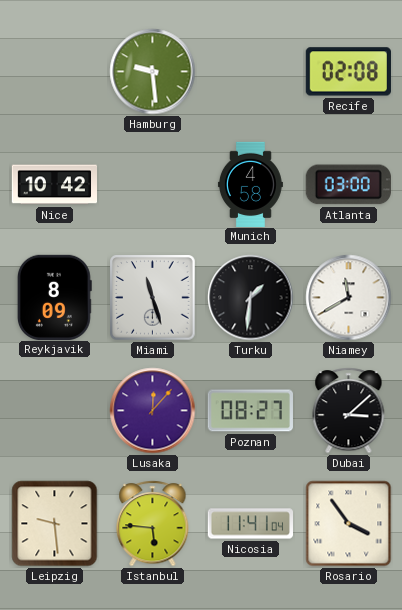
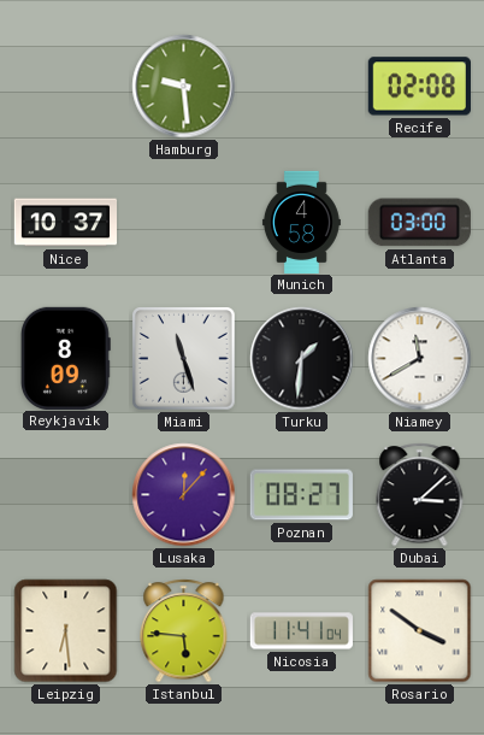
Nice: 10:42 -> 10:37
Leipzig: 9:29 -> 6:29
Rosario: 3:54 -> 3:51
